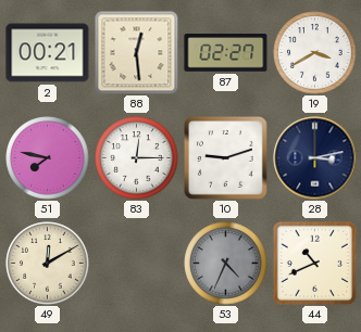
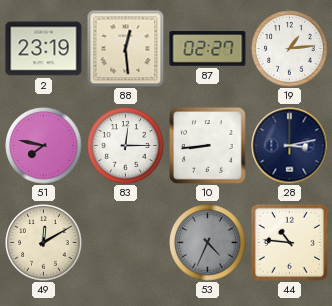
2: 00:21 -> 23:19
19: 3:40 -> 1:14
10: 9:12 -> 8:44
44: 10:41 -> 10:46
